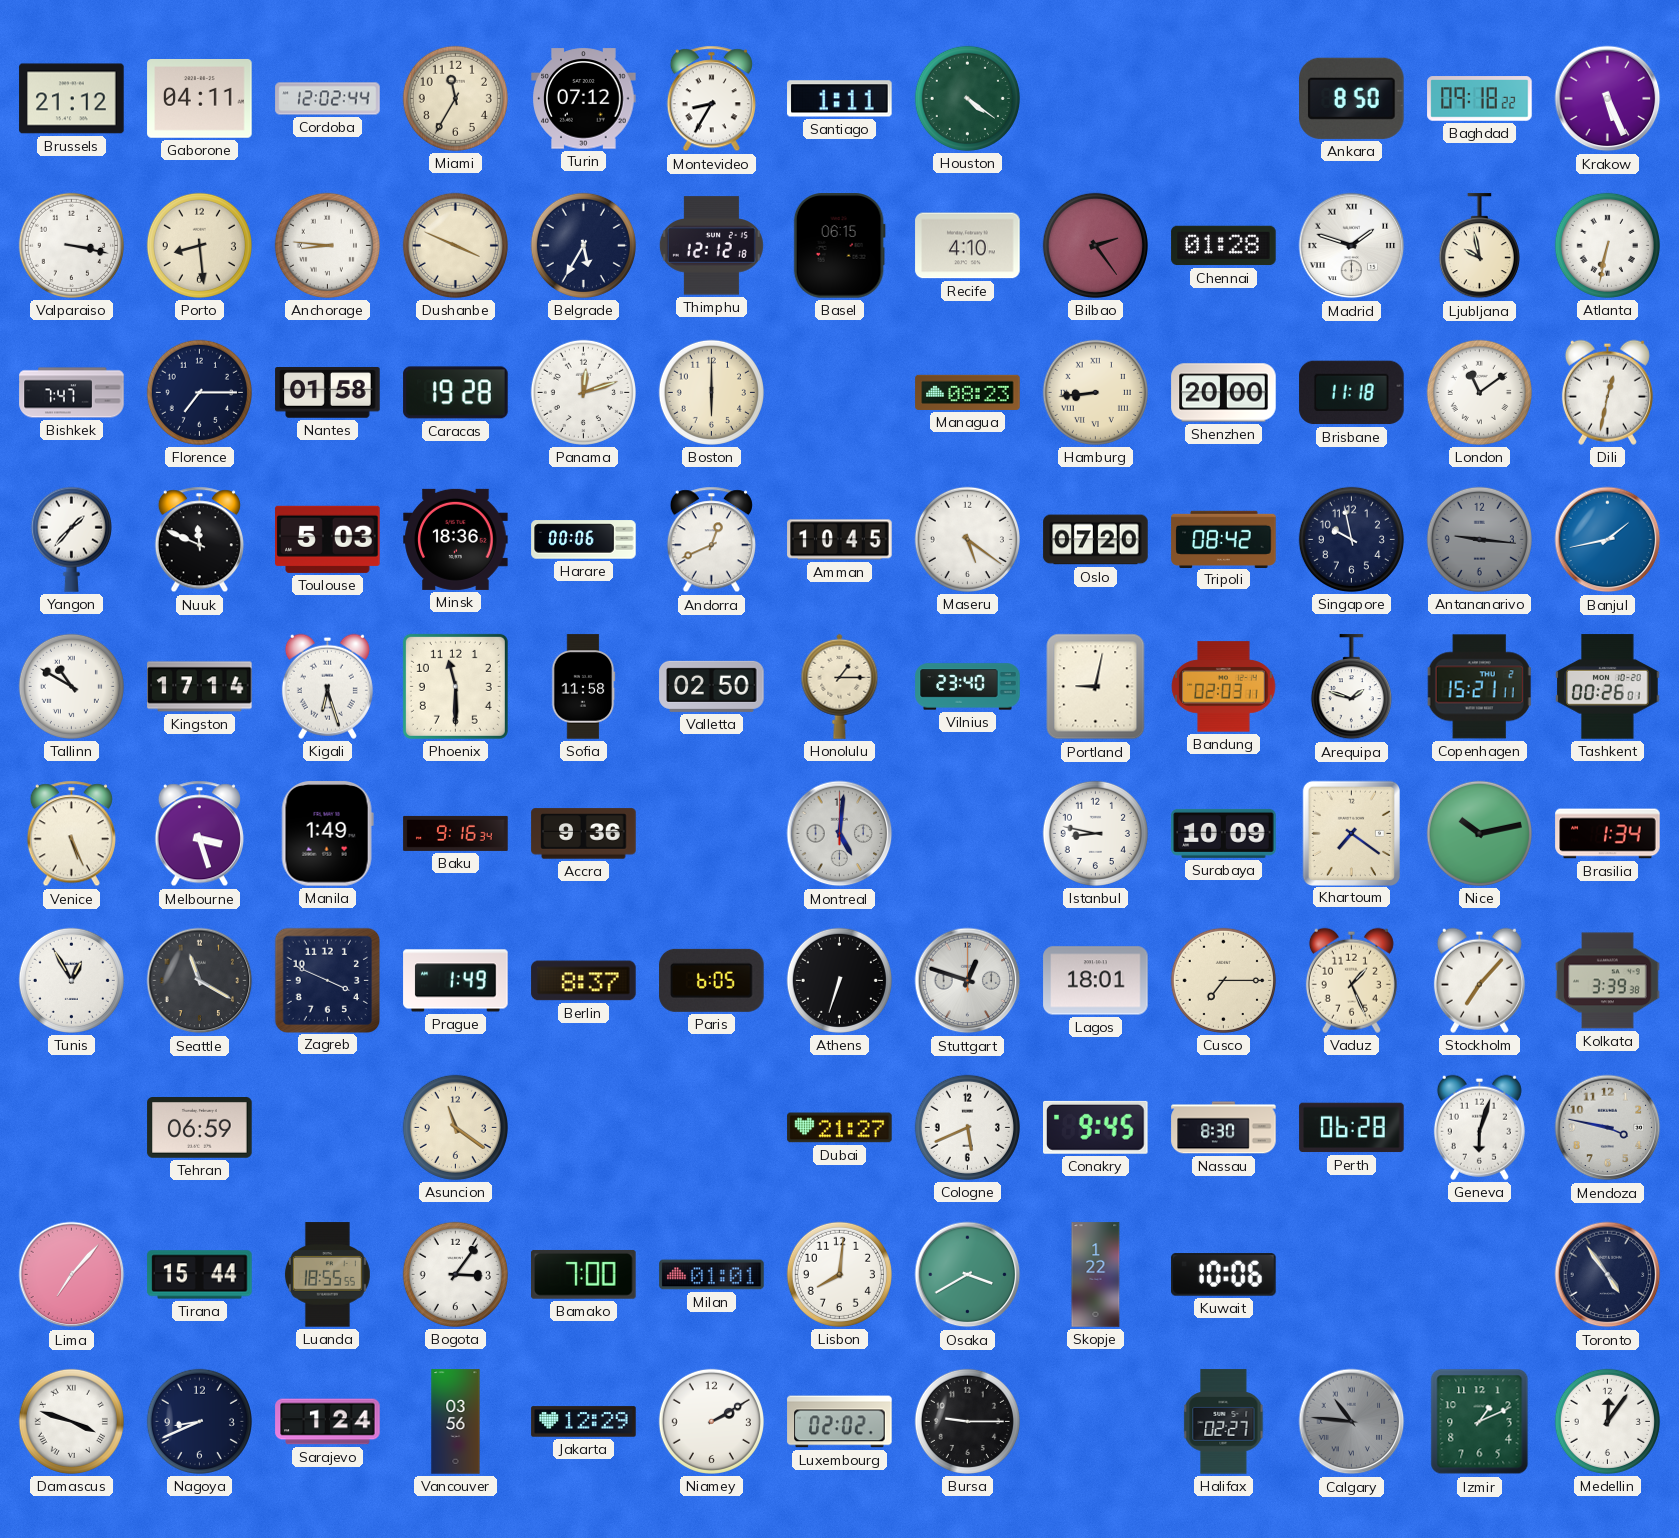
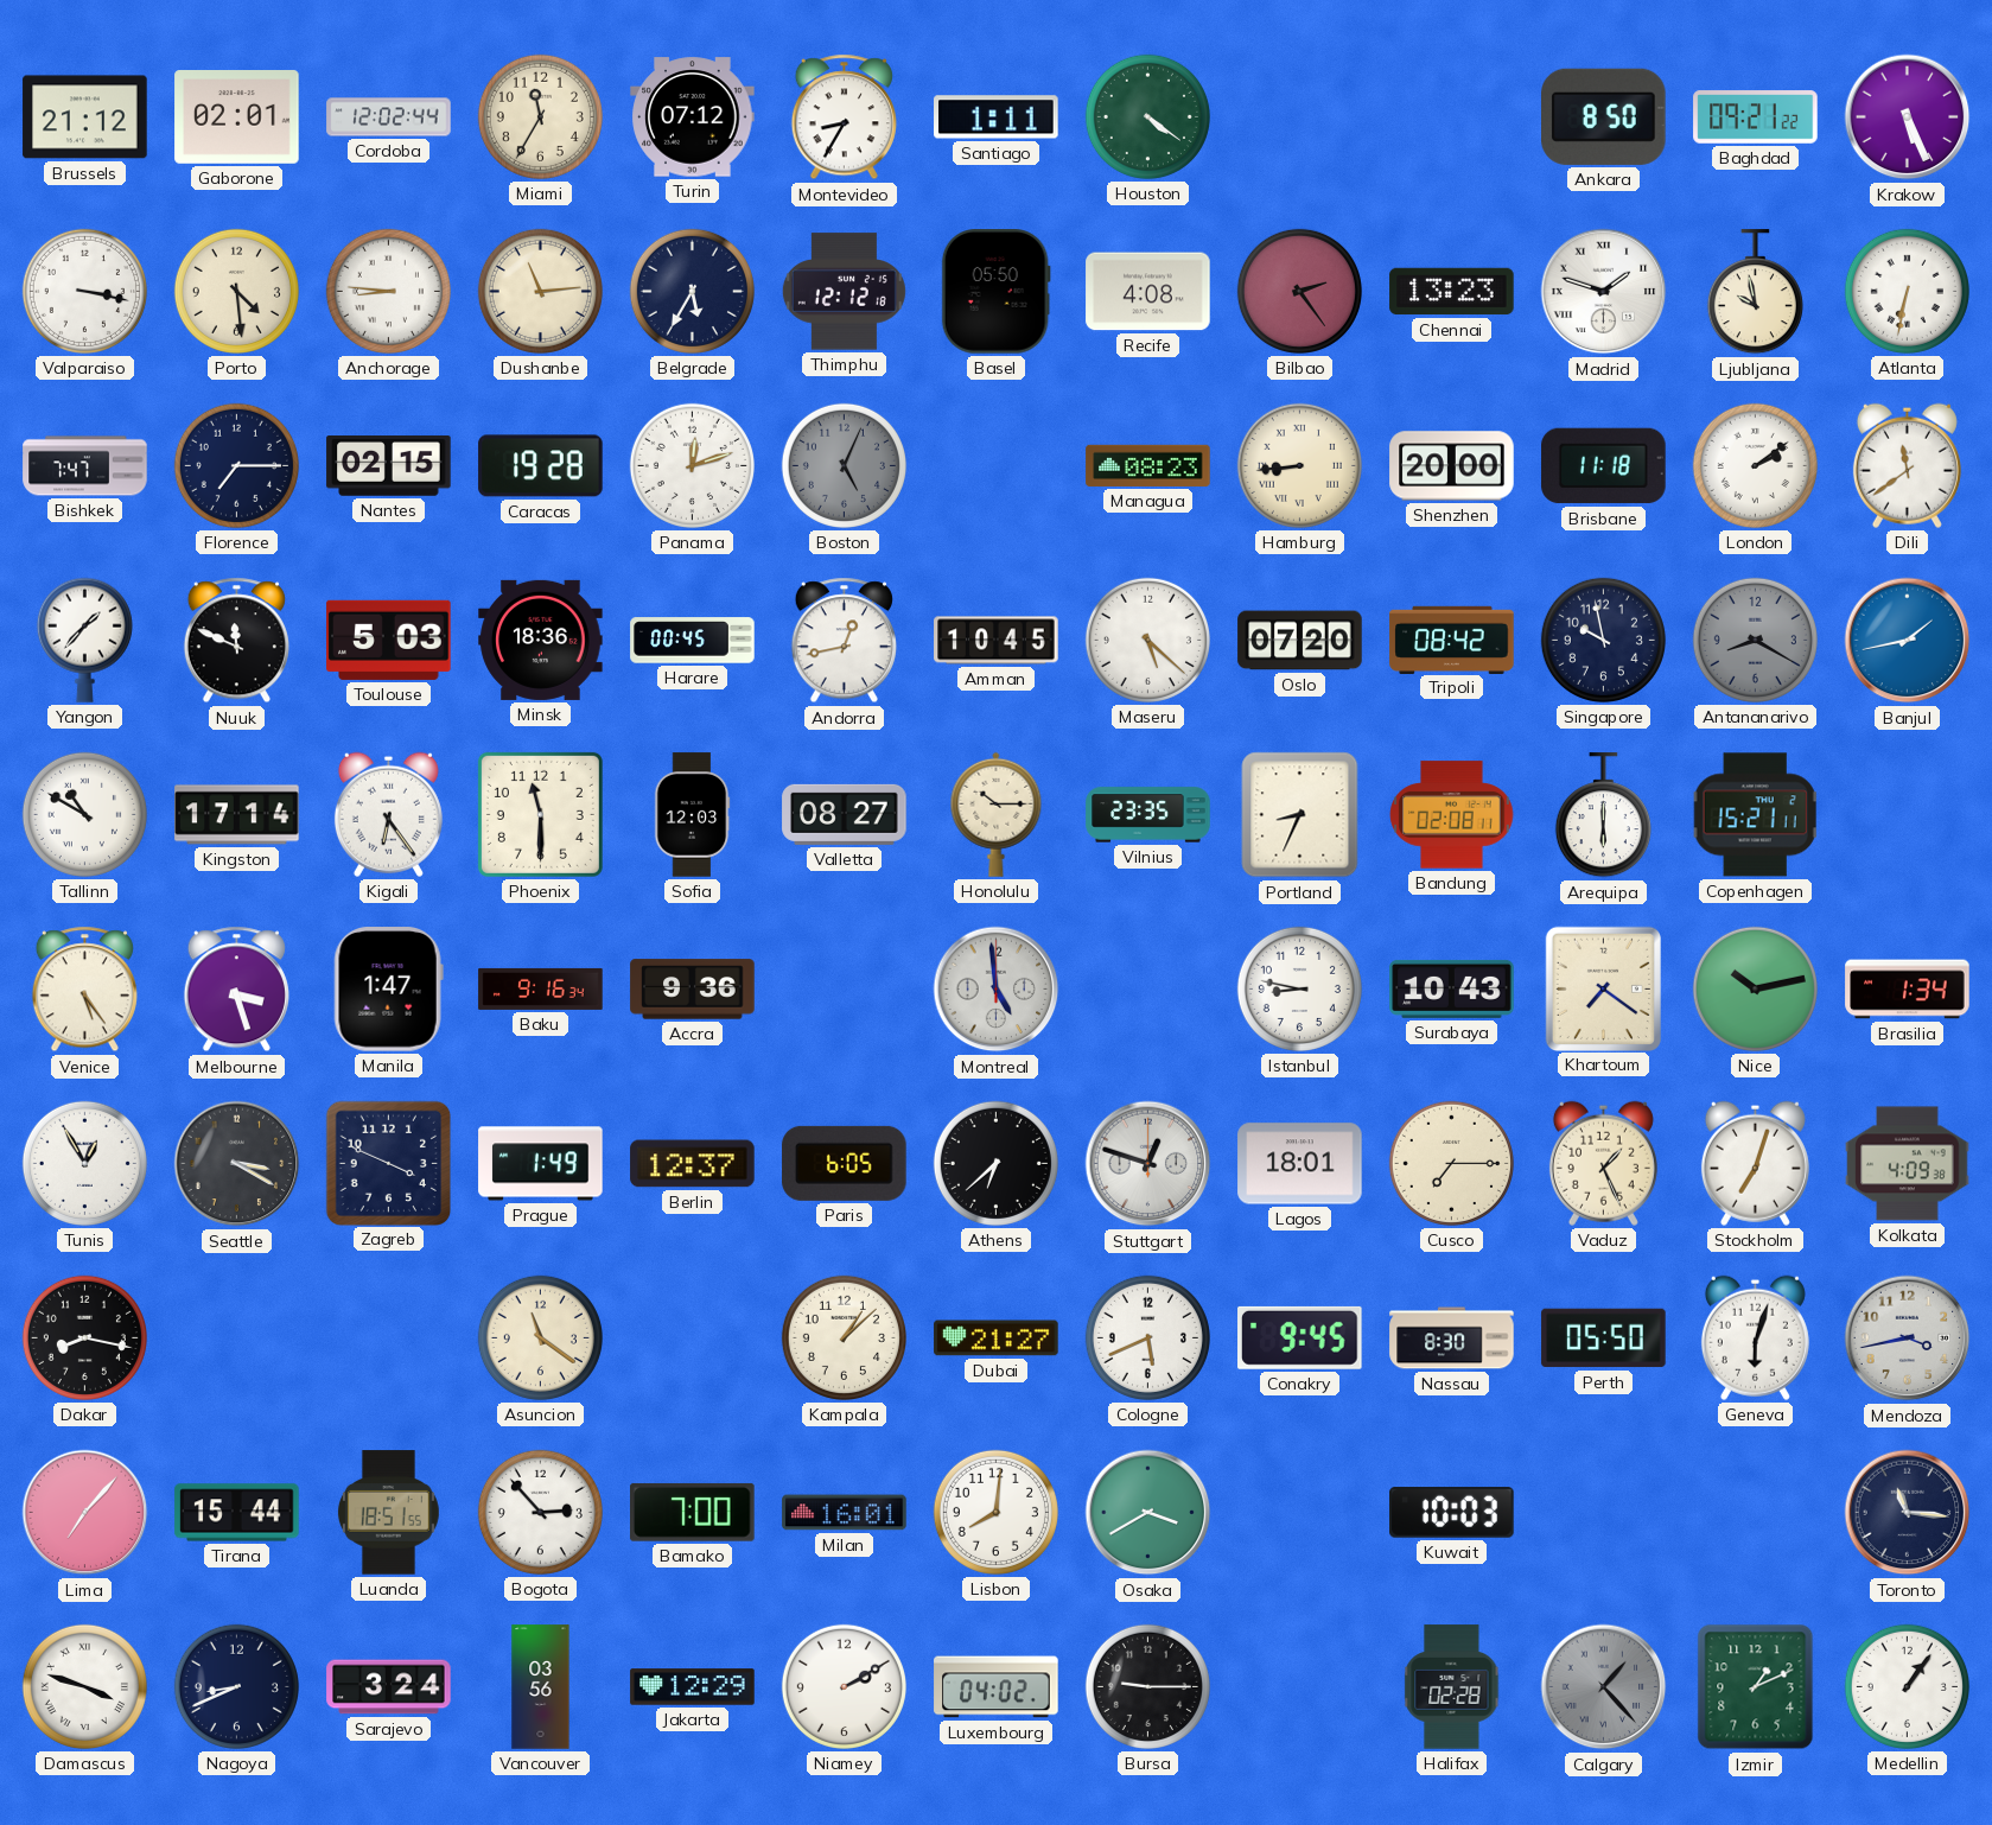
Gaborone: 04:11 -> 02:01
Baghdad: 09:18 -> 09:21
Porto: 8:29 -> 4:29
Dushanbe: 3:49 -> 11:14
Basel: 06:15 -> 05:50
Recife: 4:10 -> 4:08
Chennai: 01:28 -> 13:23
Nantes: 01:58 -> 02:15
Boston: 6:00 -> 5:04
Boston dial: cream -> grey
London: 11:09 -> 2:09
Dili: 12:32 -> 11:39
Harare: 00:06 -> 00:45
Andorra: 12:41 -> 12:43
Maseru: 5:21 -> 5:22
Antananarivo: 9:16 -> 8:20
Kigali: 6:27 -> 6:24
Sofia: 11:58 -> 12:03
Valletta: 02:50 -> 08:27
Honolulu: 1:15 -> 10:15
Vilnius: 23:40 -> 23:35
Portland: 9:02 -> 8:34
Bandung: 02:03 -> 02:08
Arequipa: 1:48 -> 6:00
Tashkent: 00:26 -> none
Venice: 5:26 -> 5:24
Manila: 1:49 -> 1:47
Montreal: 5:01 -> 4:59
Surabaya: 10:09 -> 10:43
Seattle: 11:20 -> 3:20
Berlin: 8:37 -> 12:37
Athens: 6:33 -> 6:38
Stockholm: 7:07 -> 7:03
Kolkata: 3:39 -> 4:09
Dakar: none -> 8:17
Tehran: 06:59 -> none
Kampala: none -> 1:08
Perth: 06:28 -> 05:50
Mendoza: 3:47 -> 3:43
Luanda: 18:55 -> 18:51
Bogota: 3:06 -> 2:53
Milan: 01:01 -> 16:01
Skopje: 1:22 -> none
Kuwait: 10:06 -> 10:03
Toronto: 4:54 -> 11:16
Sarajevo: 1:24 -> 3:24
Luxembourg: 02:02 -> 04:02
Halifax: 02:27 -> 02:28
Calgary: 10:46 -> 1:23
Medellin: 12:06 -> 1:06
